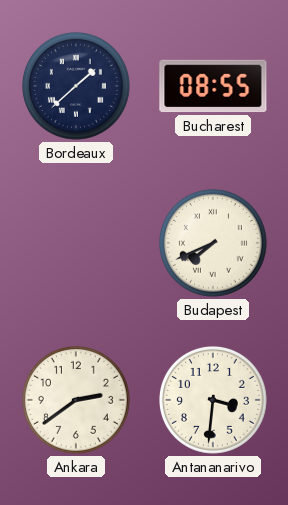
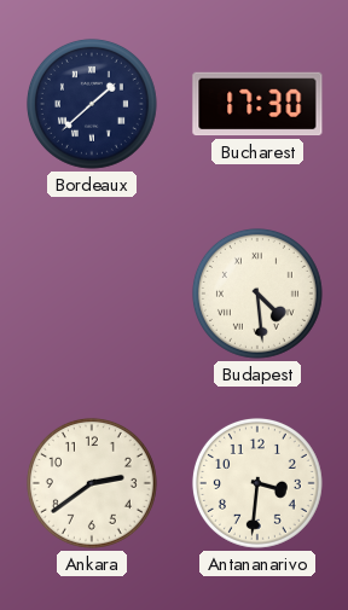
Bucharest: 08:55 -> 17:30
Budapest: 7:41 -> 4:29
